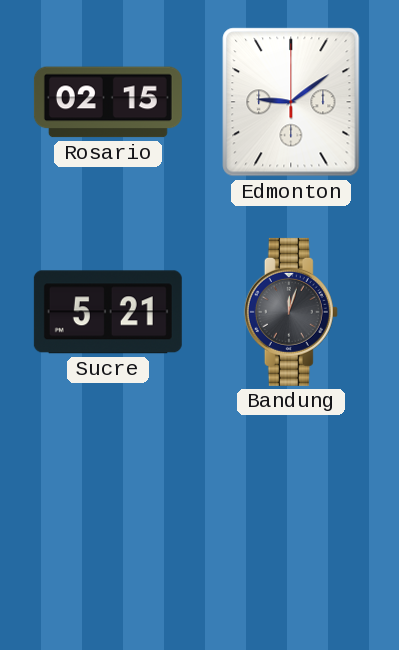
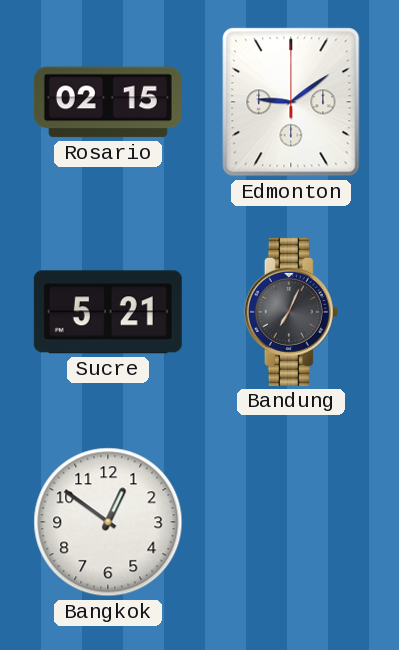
Bandung: 12:03 -> 7:04
Bangkok: none -> 12:51
